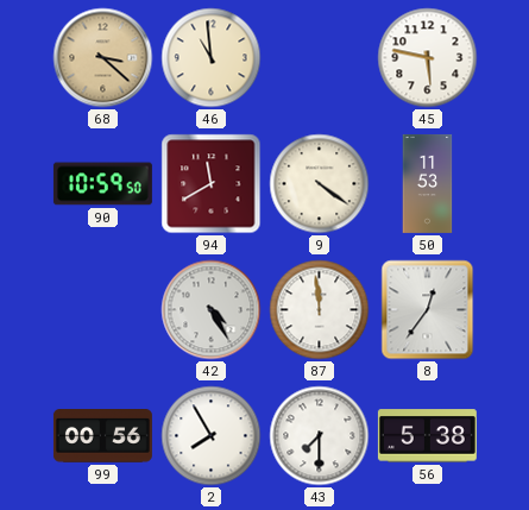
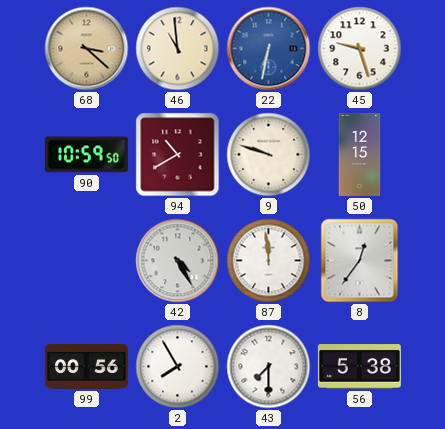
22: none -> 6:32
45: 5:47 -> 9:27
94: 11:40 -> 10:40
9: 4:21 -> 9:48
50: 11:53 -> 12:15
